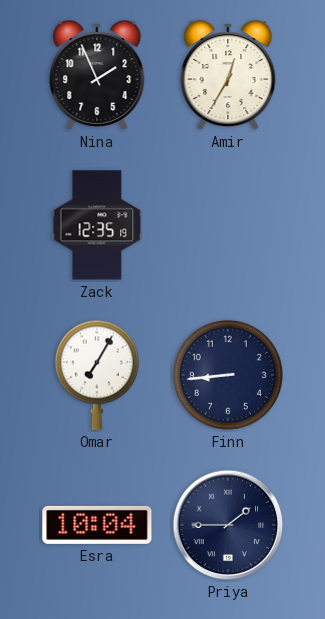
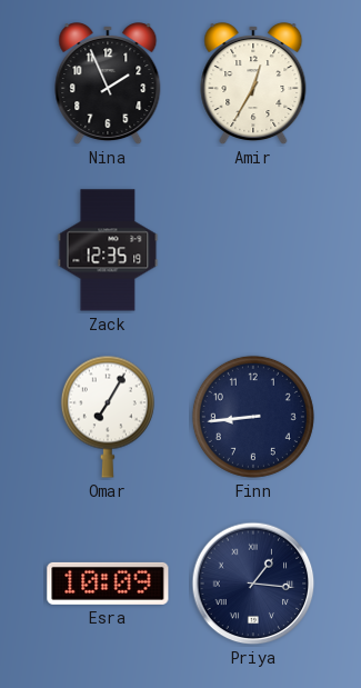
Esra: 10:04 -> 10:09
Priya: 1:45 -> 1:16
